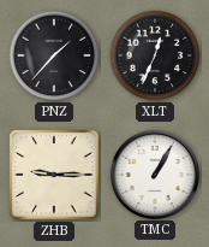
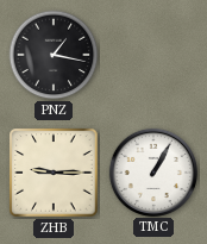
PNZ: 1:37 -> 1:17
XLT: 12:34 -> none
